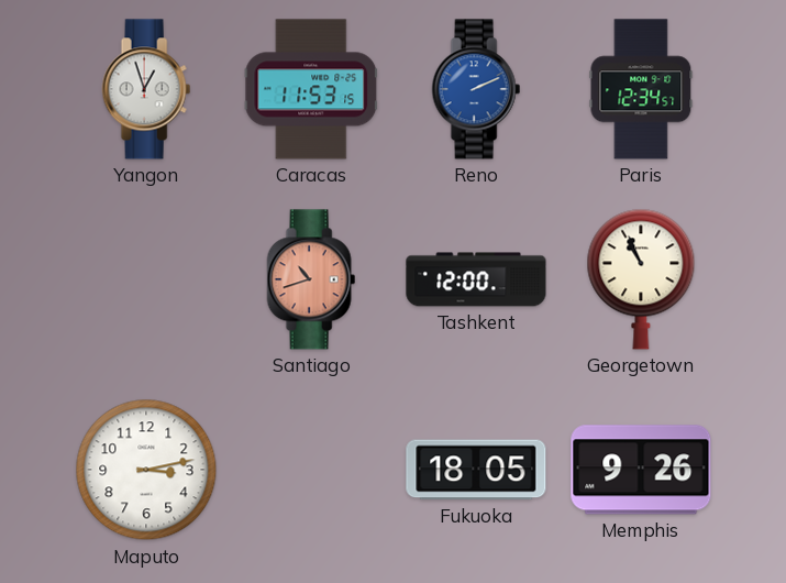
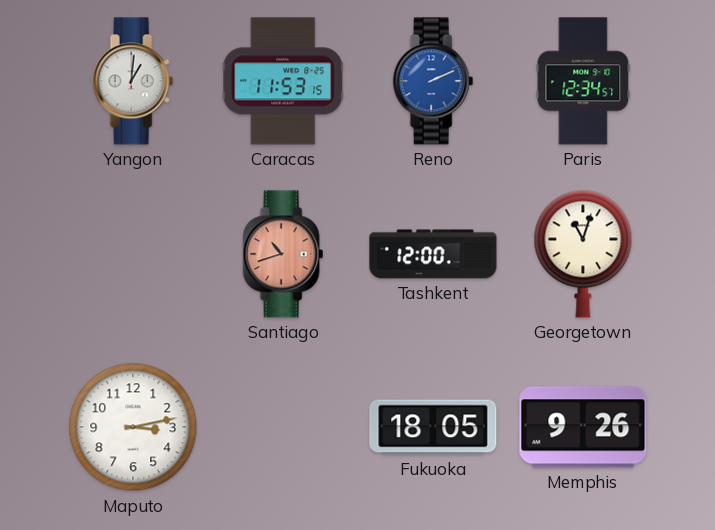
Yangon: 12:57 -> 1:01
Georgetown: 10:56 -> 11:03
